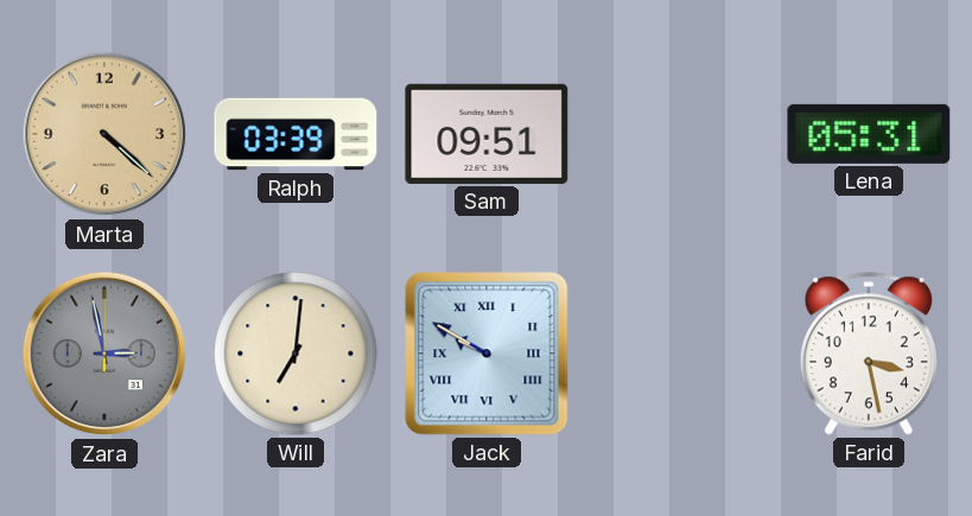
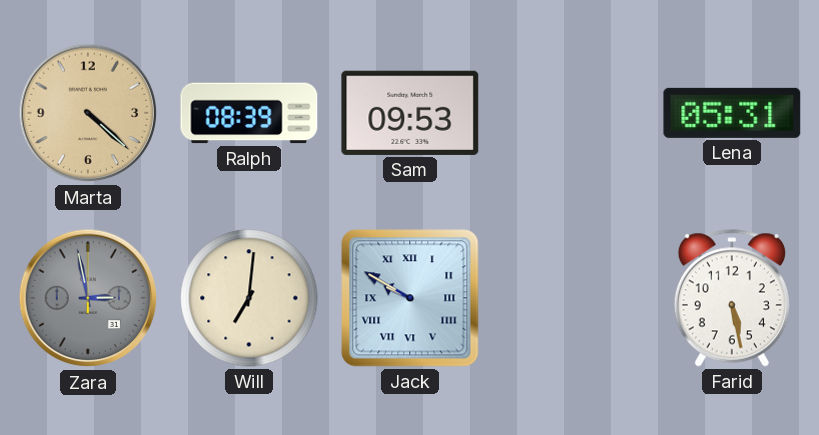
Ralph: 03:39 -> 08:39
Sam: 09:51 -> 09:53
Farid: 3:28 -> 5:28
